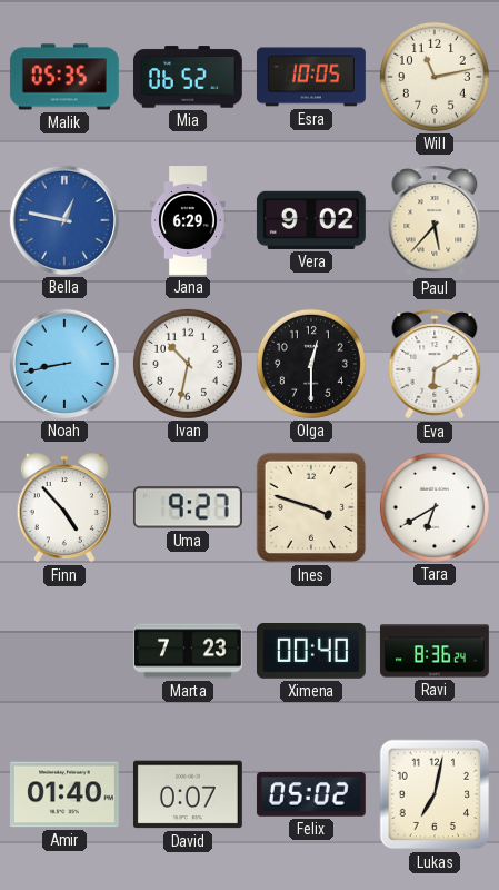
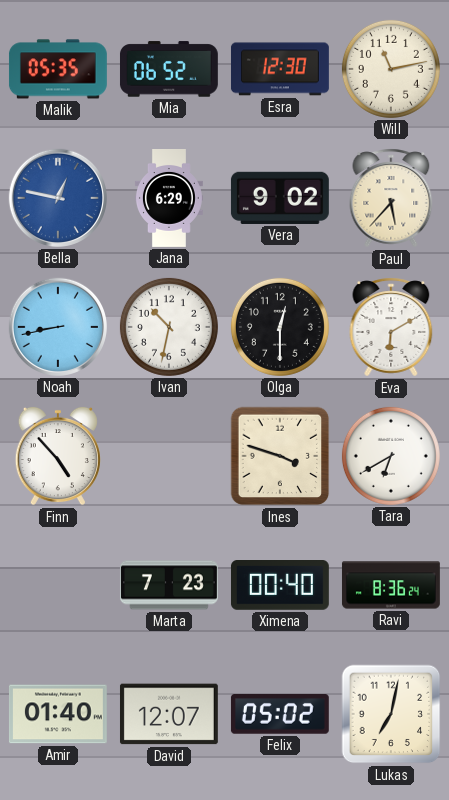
Esra: 10:05 -> 12:30
Uma: 9:27 -> none
David: 0:07 -> 12:07
